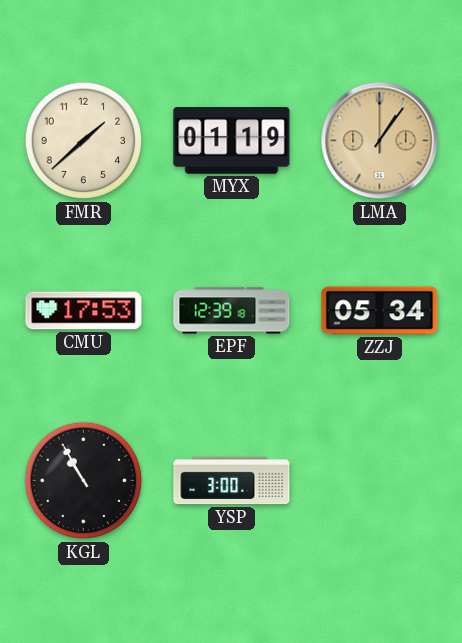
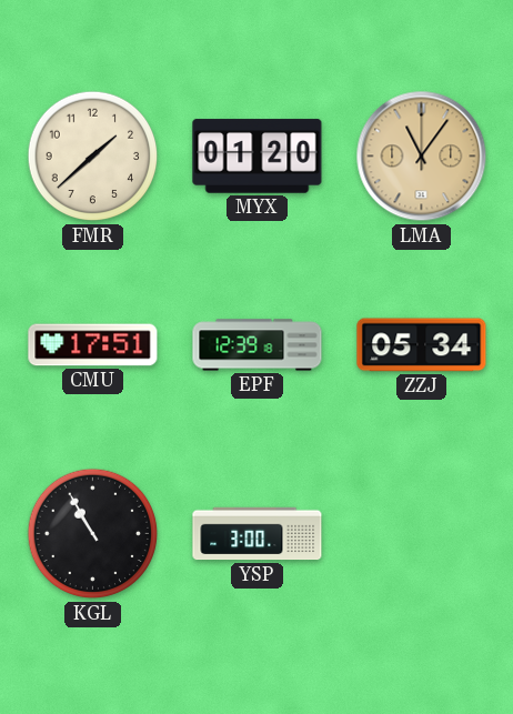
MYX: 01:19 -> 01:20
LMA: 1:06 -> 11:06
CMU: 17:53 -> 17:51
